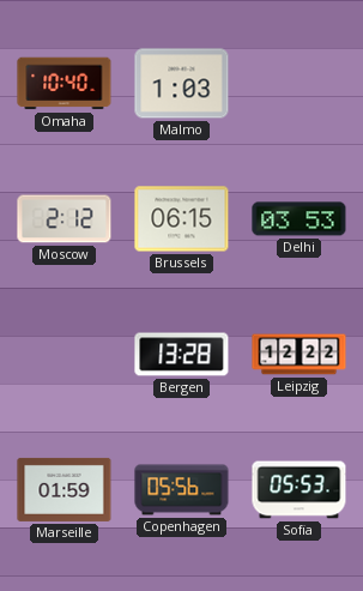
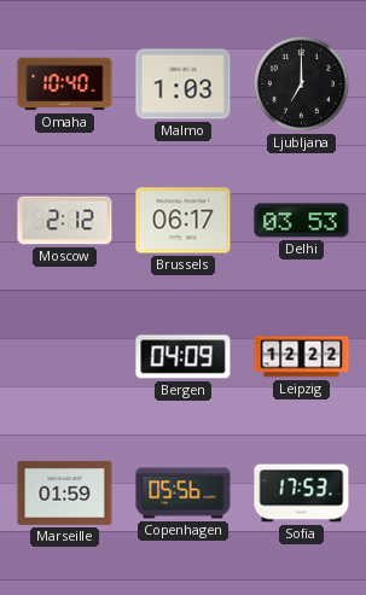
Ljubljana: none -> 7:00
Brussels: 06:15 -> 06:17
Bergen: 13:28 -> 04:09
Sofia: 05:53 -> 17:53
